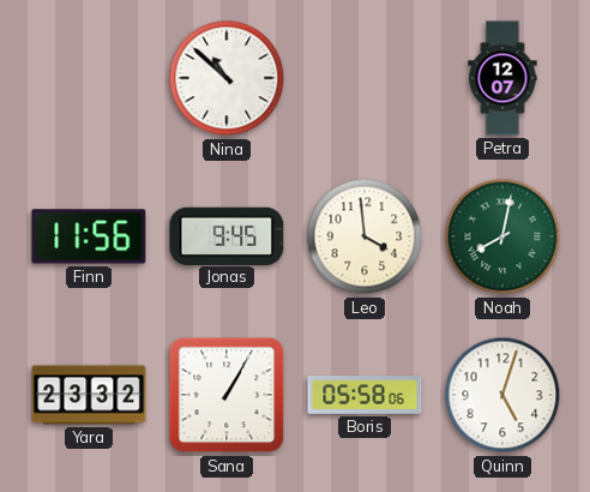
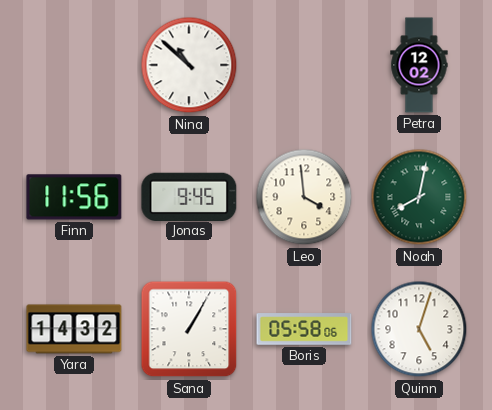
Petra: 12:07 -> 12:02
Yara: 23:32 -> 14:32
